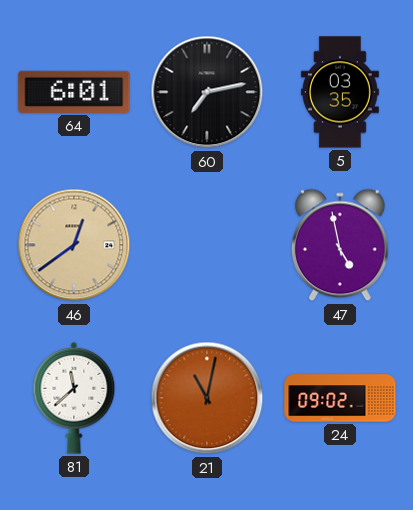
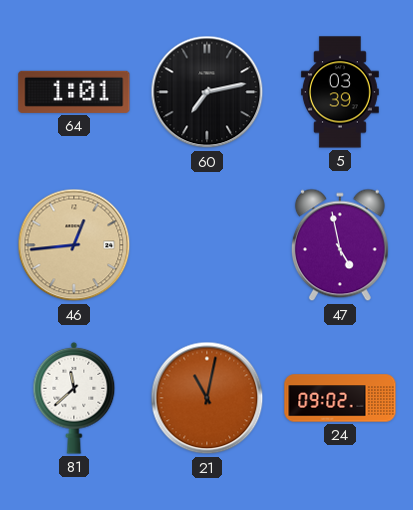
64: 6:01 -> 1:01
5: 03:35 -> 03:39
46: 12:39 -> 12:44
